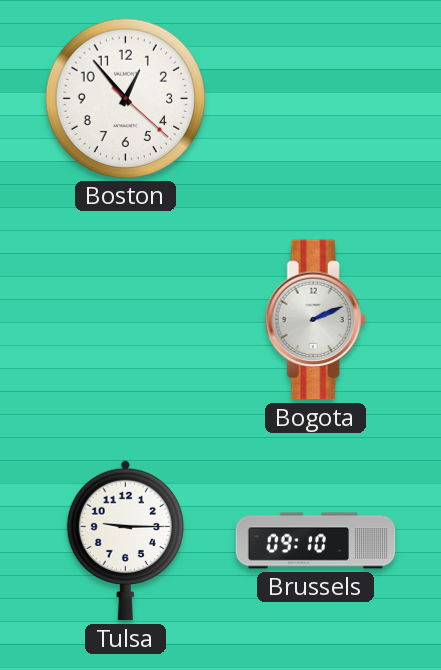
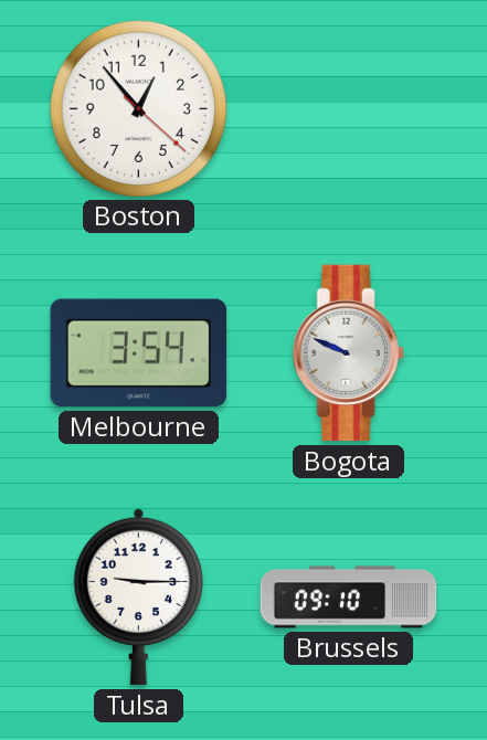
Melbourne: none -> 3:54
Bogota: 2:11 -> 9:49
